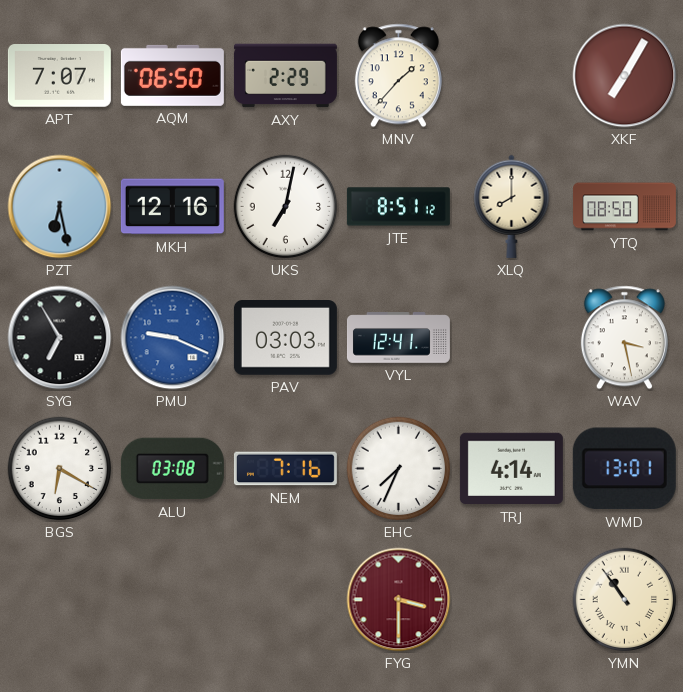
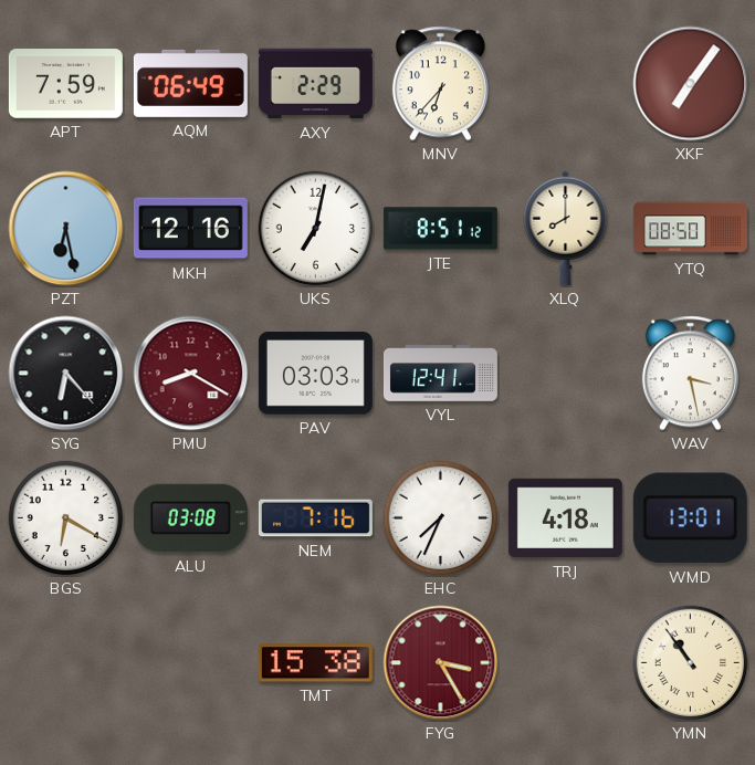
APT: 7:07 -> 7:59
AQM: 06:50 -> 06:49
MNV: 1:37 -> 6:37
XKF: 7:05 -> 7:06
SYG: 6:55 -> 6:23
PMU: 9:19 -> 8:20
PMU dial: blue -> burgundy
TRJ: 4:14 -> 4:18
TMT: none -> 15:38
FYG: 3:30 -> 3:25
